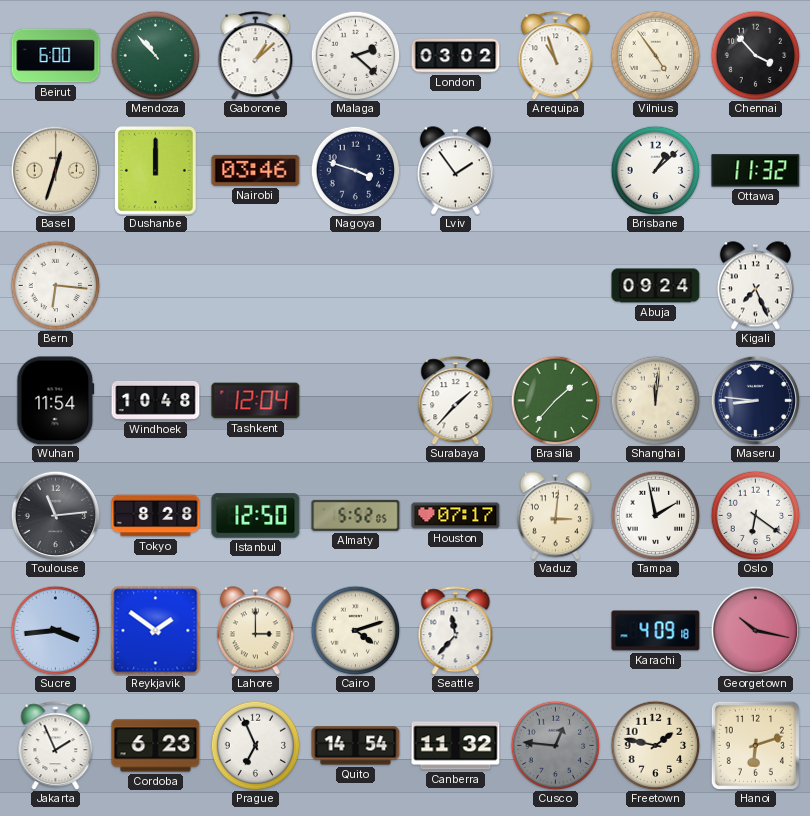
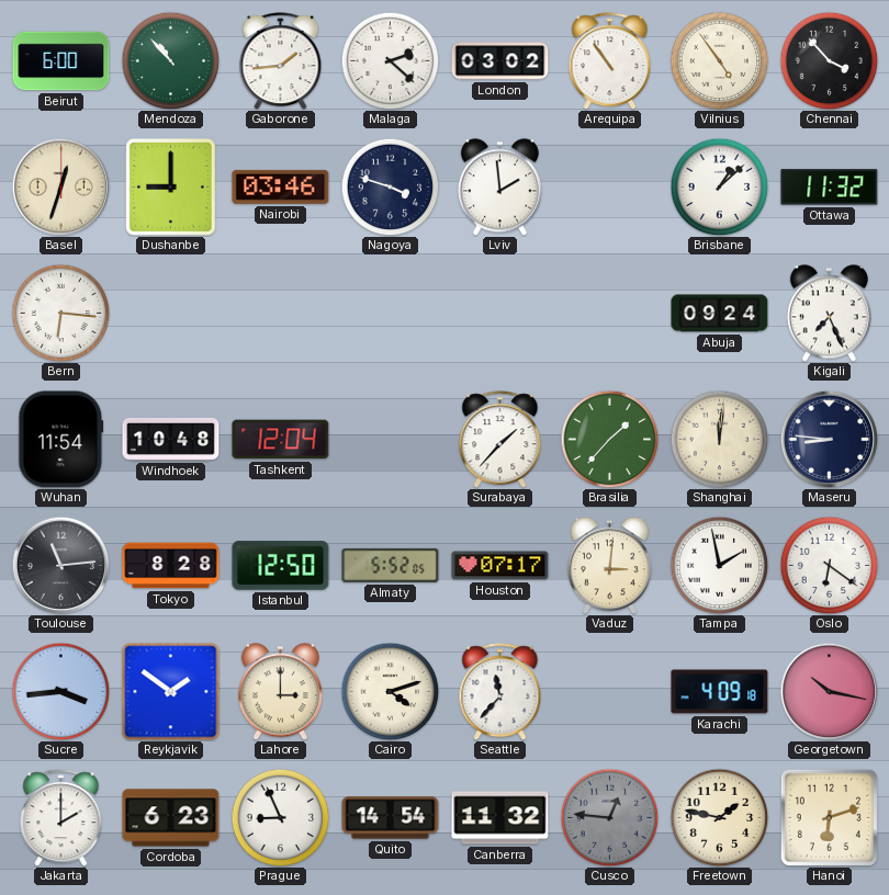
Gaborone: 1:08 -> 1:44
Arequipa: 10:57 -> 10:54
Dushanbe: 12:00 -> 9:00
Lviv: 1:54 -> 1:59
Jakarta: 1:56 -> 2:00
Prague: 6:56 -> 8:56
